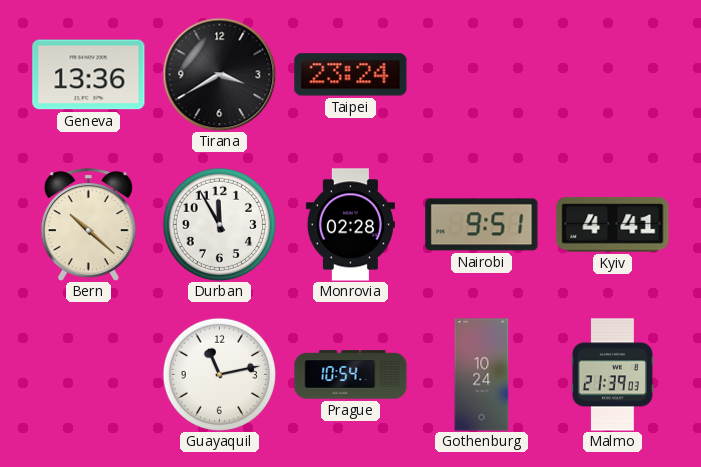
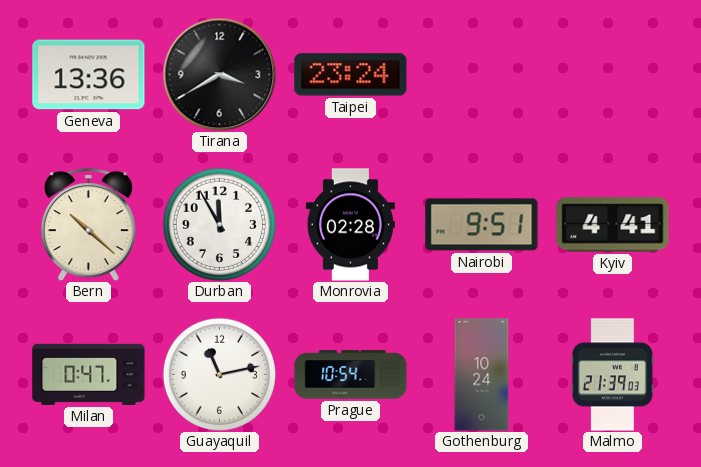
Milan: none -> 0:47
